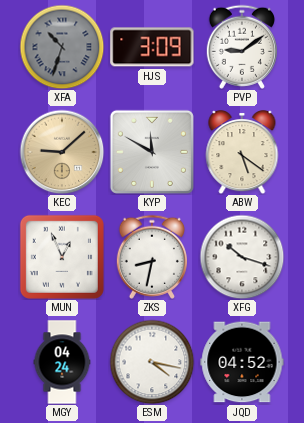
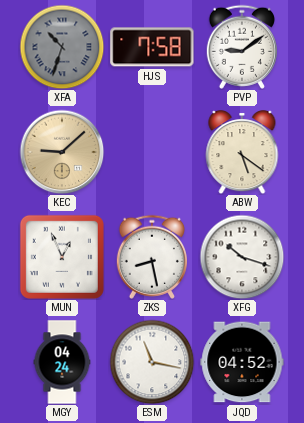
HJS: 3:09 -> 7:58
KYP: 11:50 -> none
ZKS: 8:32 -> 8:28
ESM: 4:17 -> 11:17
